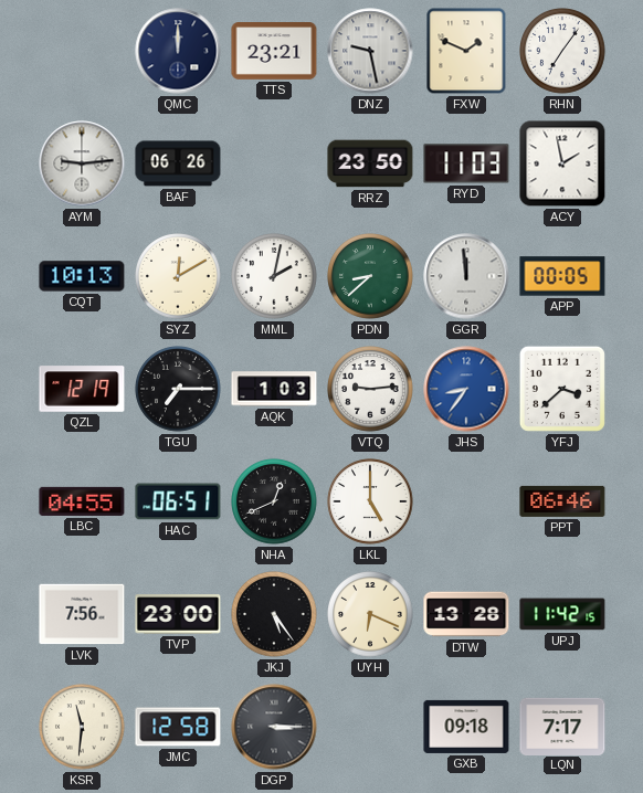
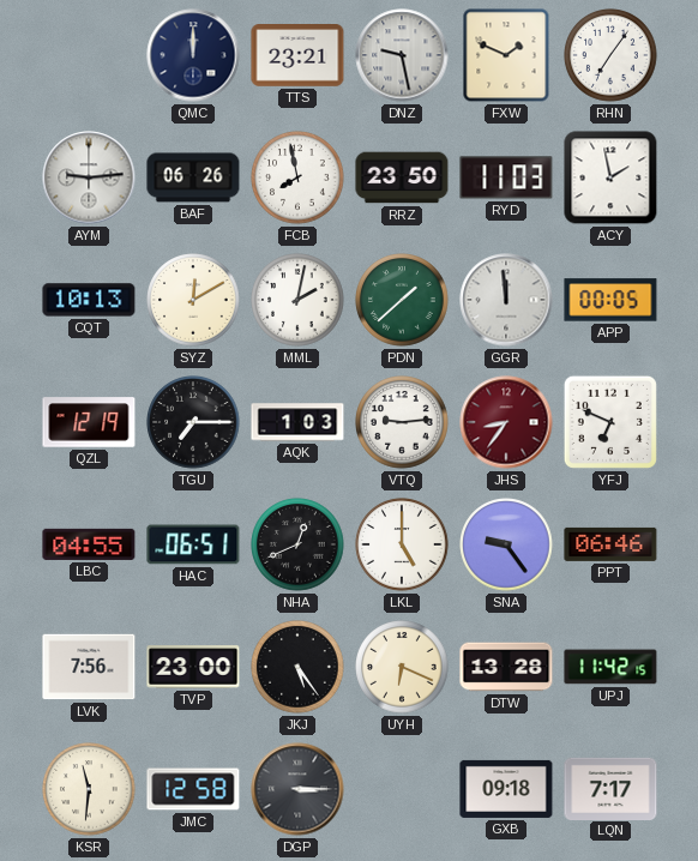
FCB: none -> 7:58
PDN: 8:38 -> 1:38
JHS dial: blue -> burgundy
YFJ: 3:38 -> 6:49
SNA: none -> 9:24
